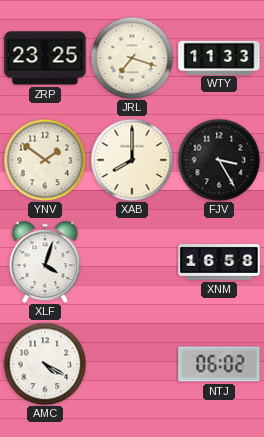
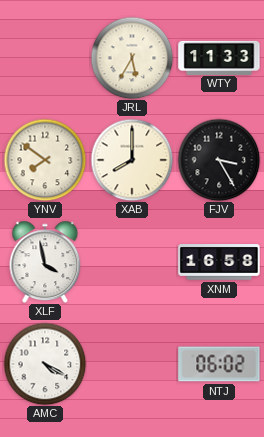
ZRP: 23:25 -> none
JRL: 7:18 -> 5:35
YNV: 1:51 -> 7:51
XLF: 4:03 -> 3:58
